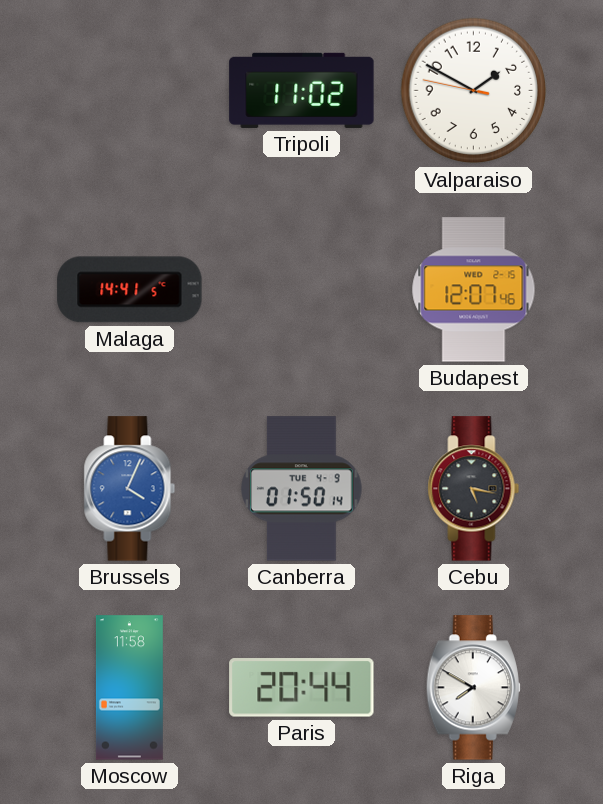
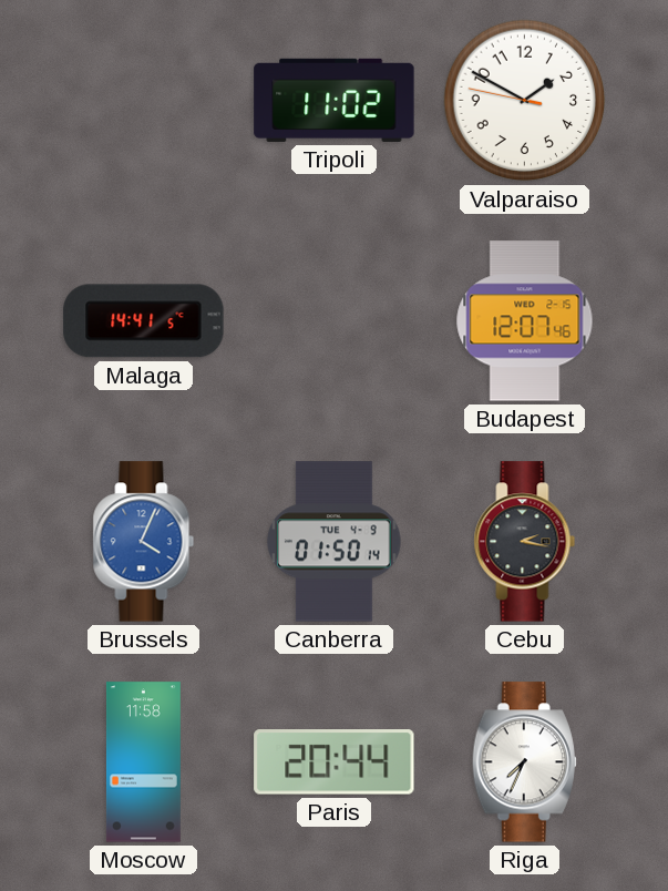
Cebu: 5:17 -> 2:17
Riga: 7:50 -> 7:34
